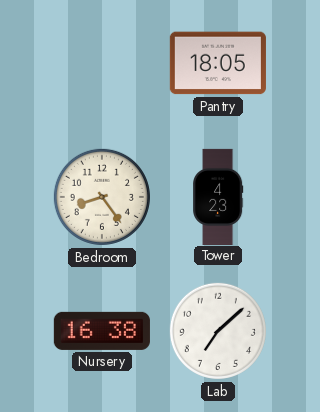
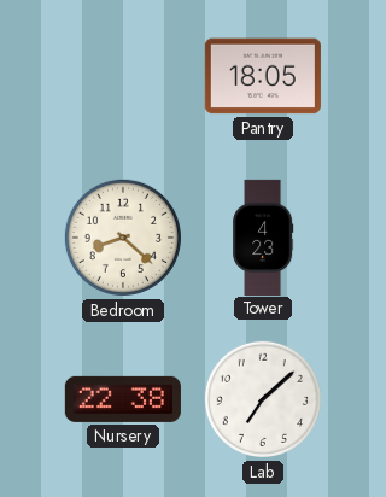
Bedroom: 8:24 -> 8:22
Nursery: 16:38 -> 22:38
